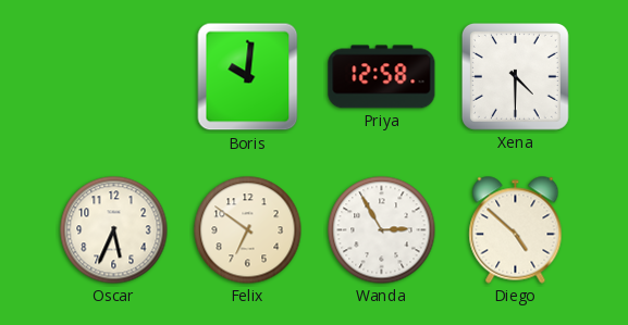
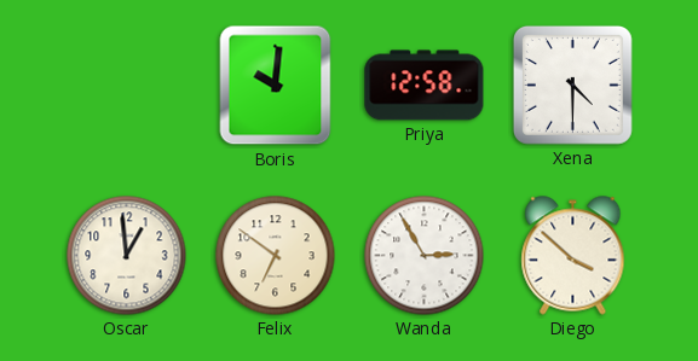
Oscar: 5:34 -> 12:59
Diego: 4:52 -> 3:52
